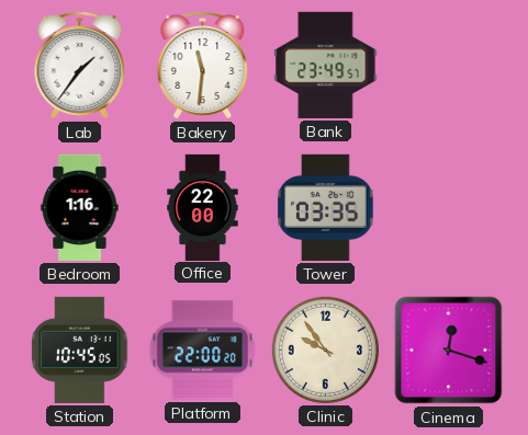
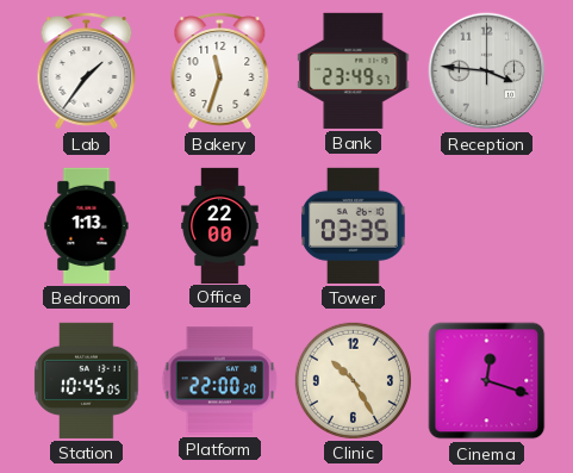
Bakery: 11:31 -> 11:33
Reception: none -> 3:46
Bedroom: 1:16 -> 1:13
Clinic: 9:54 -> 10:25
